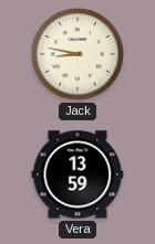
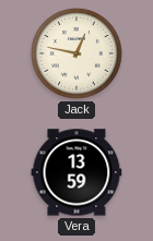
Jack: 8:47 -> 12:47
